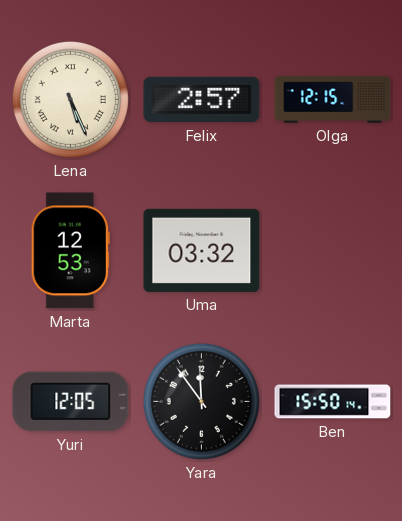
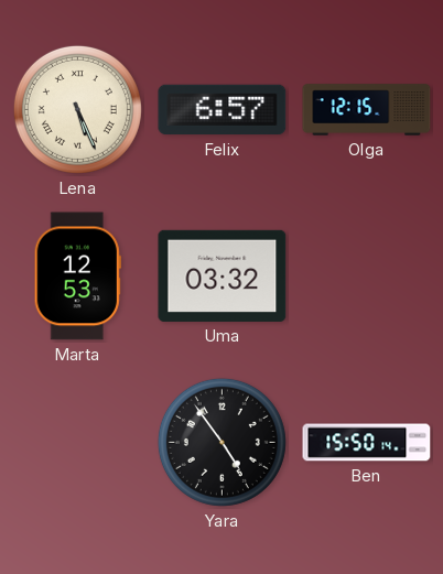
Felix: 2:57 -> 6:57
Yuri: 12:05 -> none
Yara: 11:54 -> 4:54
